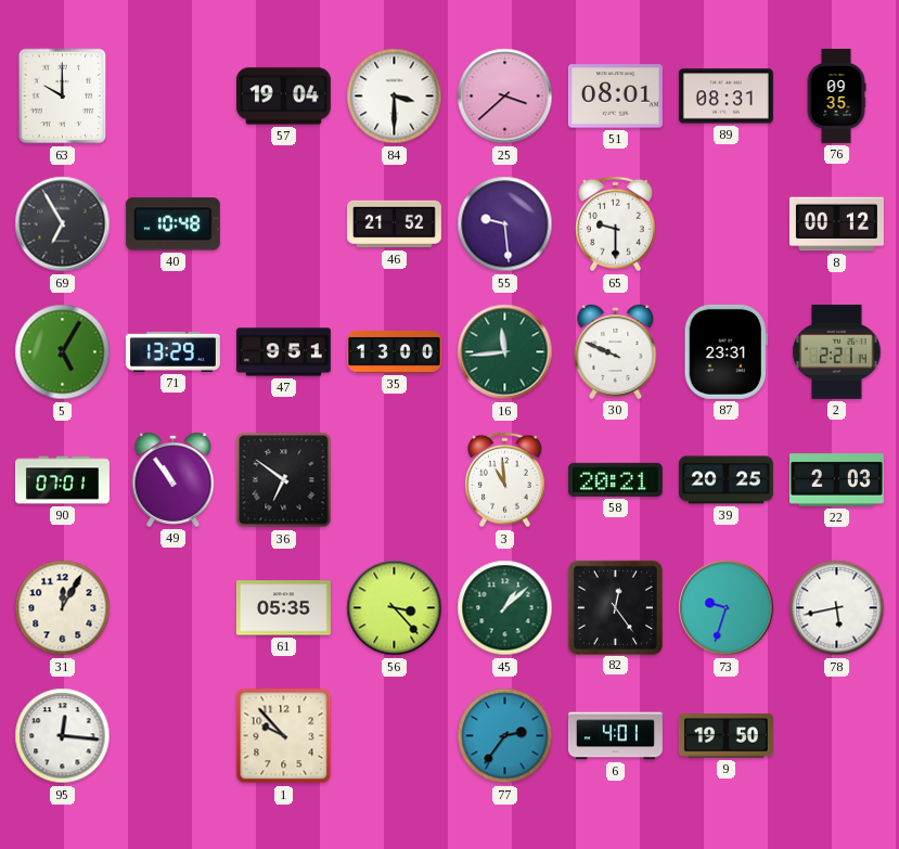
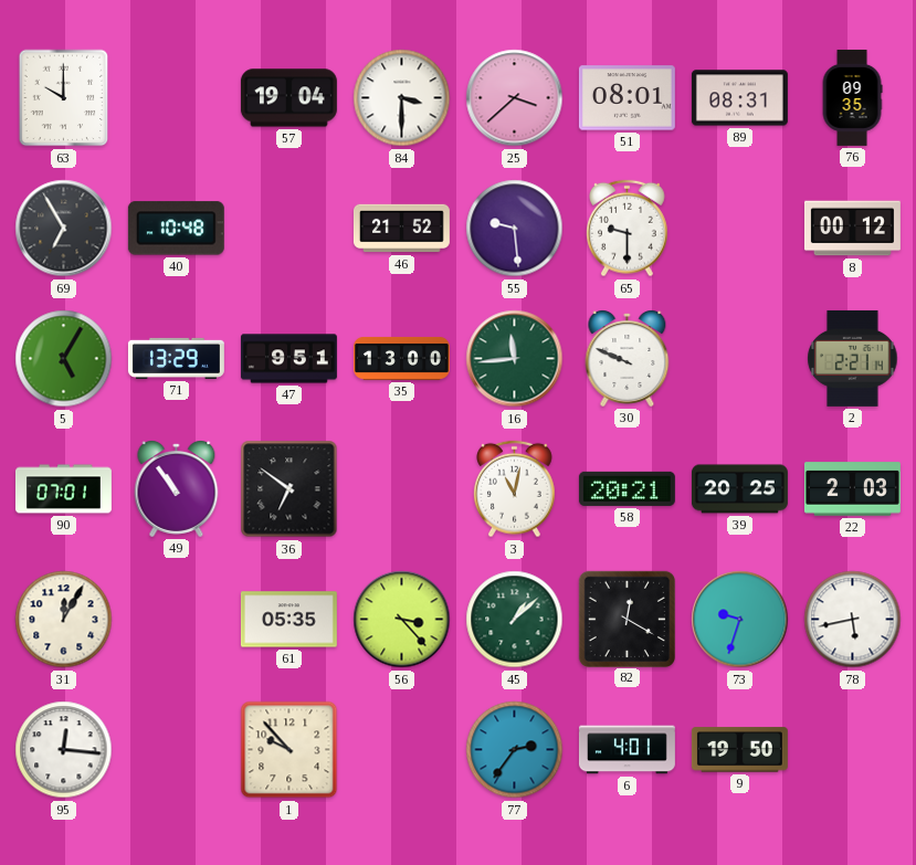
87: 23:31 -> none
3: 10:59 -> 11:02
82: 12:24 -> 12:20
